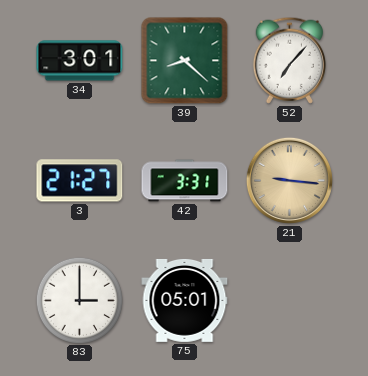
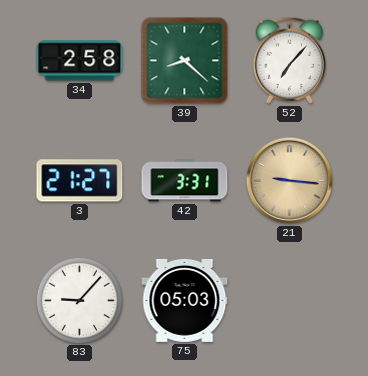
34: 3:01 -> 2:58
83: 3:00 -> 9:07
75: 05:01 -> 05:03
